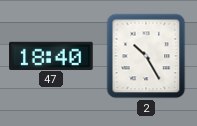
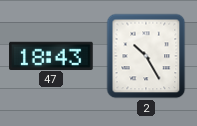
47: 18:40 -> 18:43
